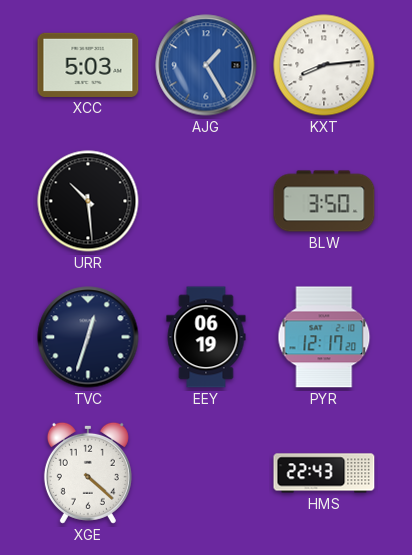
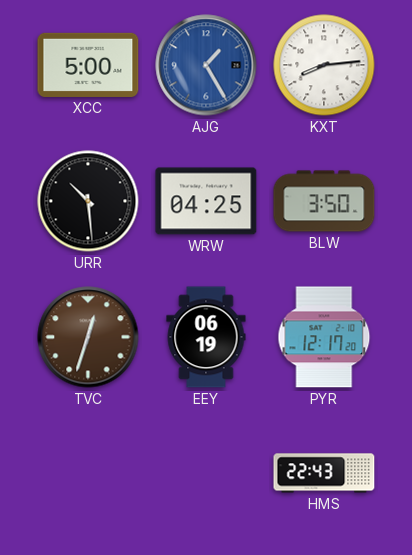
XCC: 5:03 -> 5:00
WRW: none -> 04:25
TVC dial: navy -> brown
XGE: 4:22 -> none
